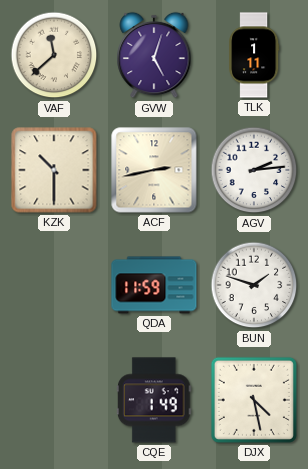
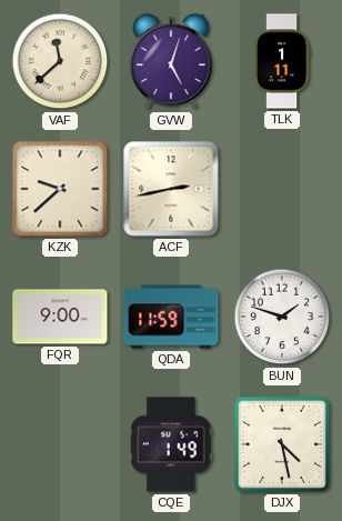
KZK: 10:30 -> 9:38
AGV: 2:14 -> none
FQR: none -> 9:00
